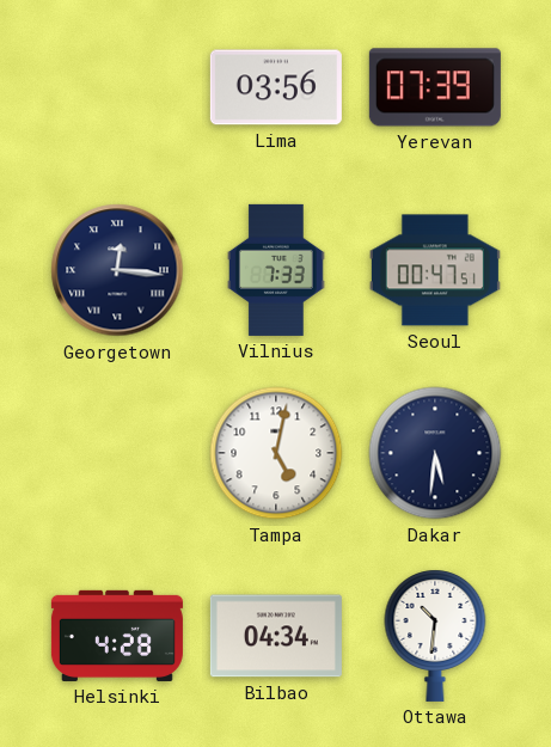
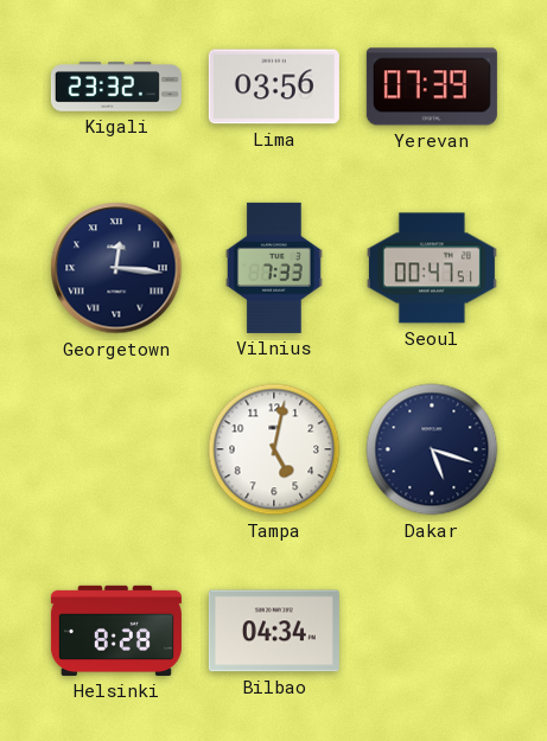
Kigali: none -> 23:32
Dakar: 5:31 -> 5:18
Helsinki: 4:28 -> 8:28
Ottawa: 10:31 -> none
